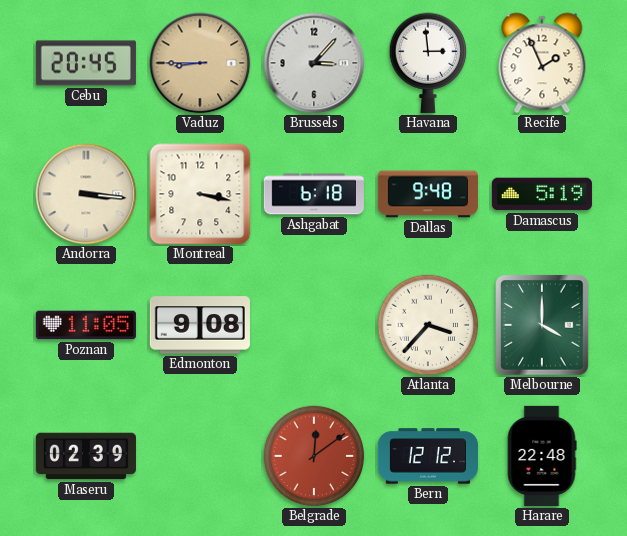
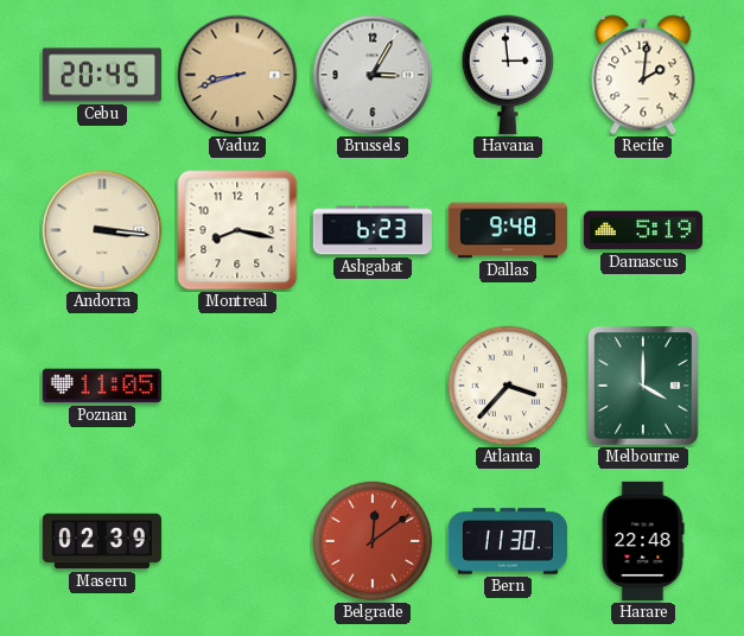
Vaduz: 8:45 -> 8:42
Brussels: 3:07 -> 3:05
Recife: 1:56 -> 2:01
Montreal: 3:17 -> 8:17
Ashgabat: 6:18 -> 6:23
Edmonton: 9:08 -> none
Bern: 12:12 -> 11:30
